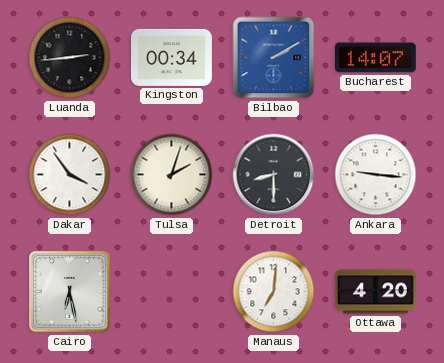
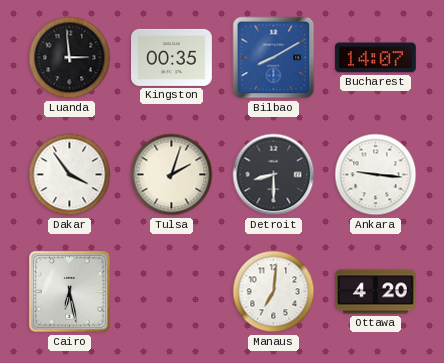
Luanda: 2:44 -> 2:59
Kingston: 00:34 -> 00:35
Bilbao: 2:10 -> 8:10
